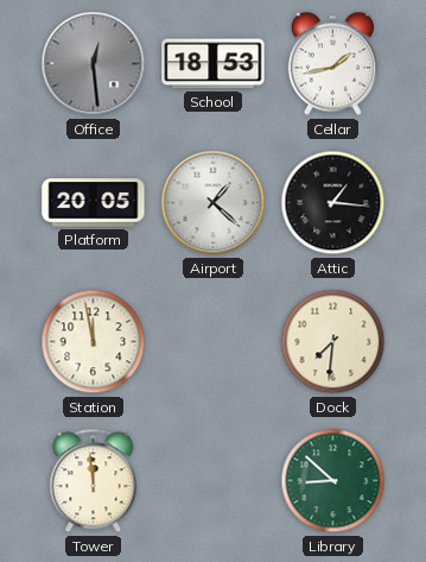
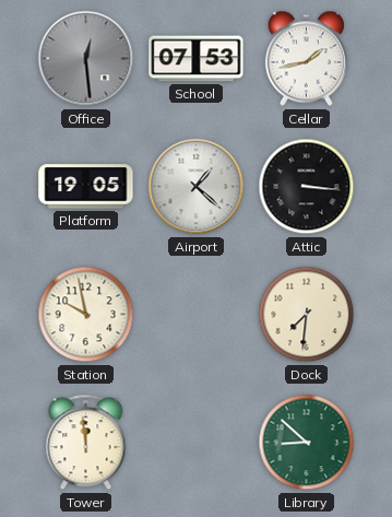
School: 18:53 -> 07:53
Platform: 20:05 -> 19:05
Attic: 1:16 -> 3:16
Station: 11:58 -> 9:58
